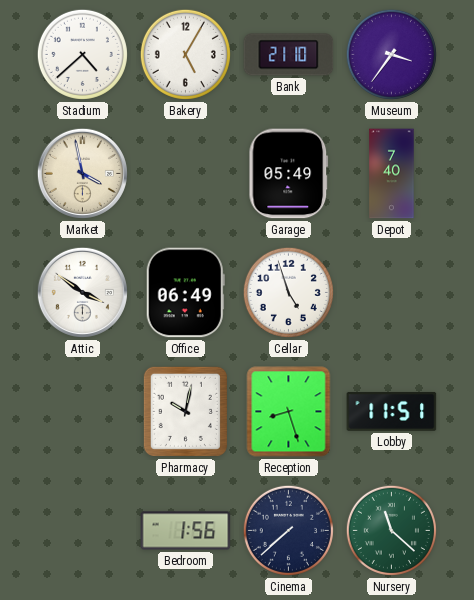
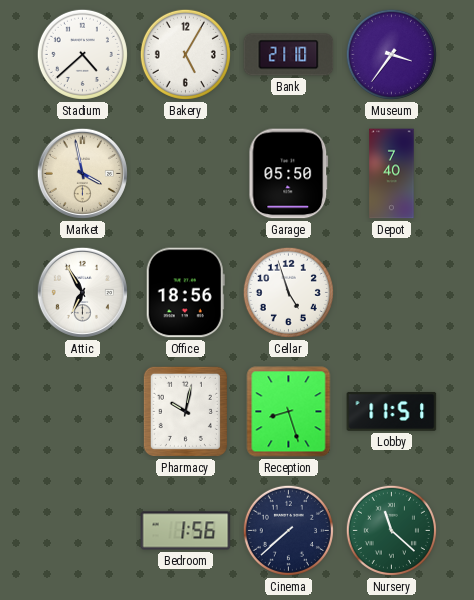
Garage: 05:49 -> 05:50
Attic: 3:51 -> 6:55
Office: 06:49 -> 18:56
